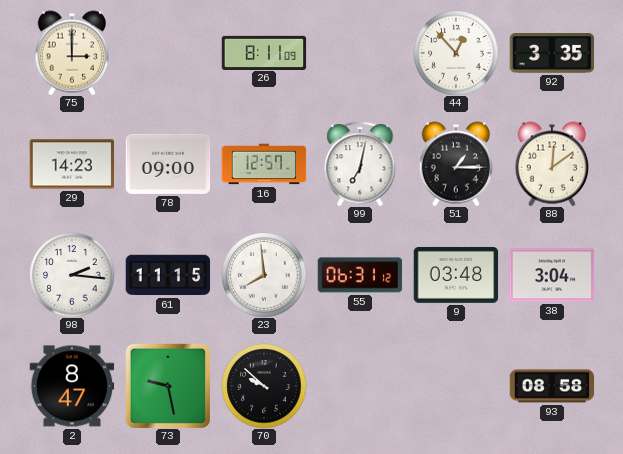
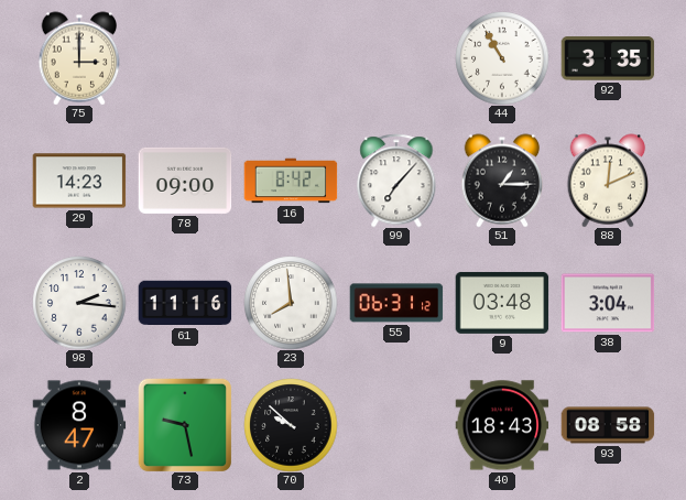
26: 8:11 -> none
44: 12:53 -> 10:55
16: 12:57 -> 8:42
99: 7:02 -> 7:07
88: 12:09 -> 12:11
61: 11:15 -> 11:16
40: none -> 18:43
